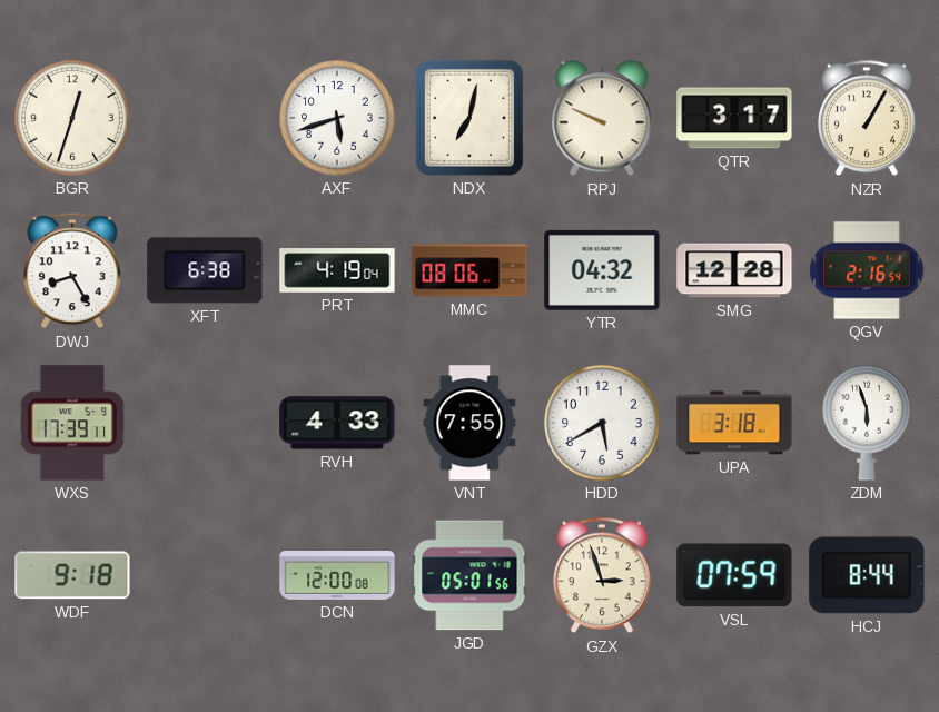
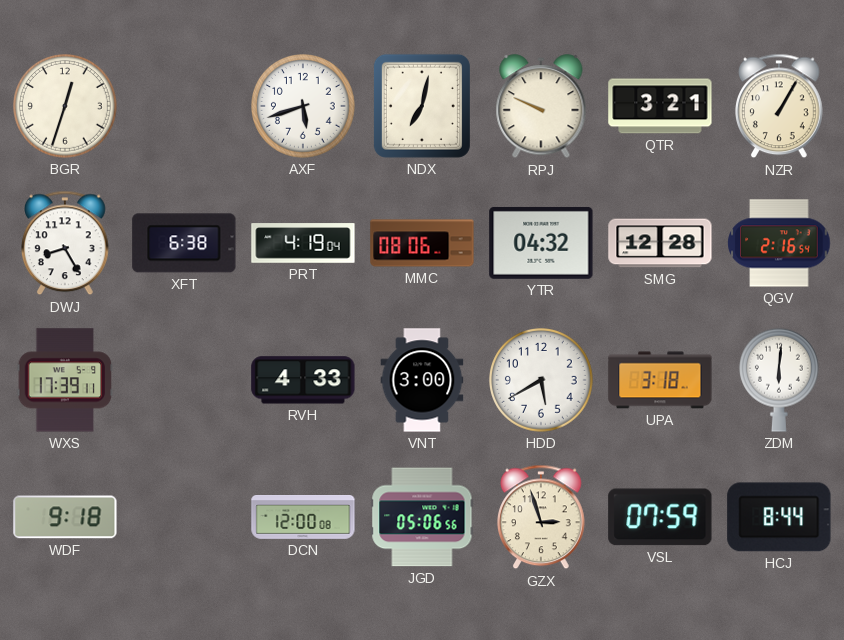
QTR: 3:17 -> 3:21
VNT: 7:55 -> 3:00
ZDM: 5:57 -> 6:01
JGD: 05:01 -> 05:06
